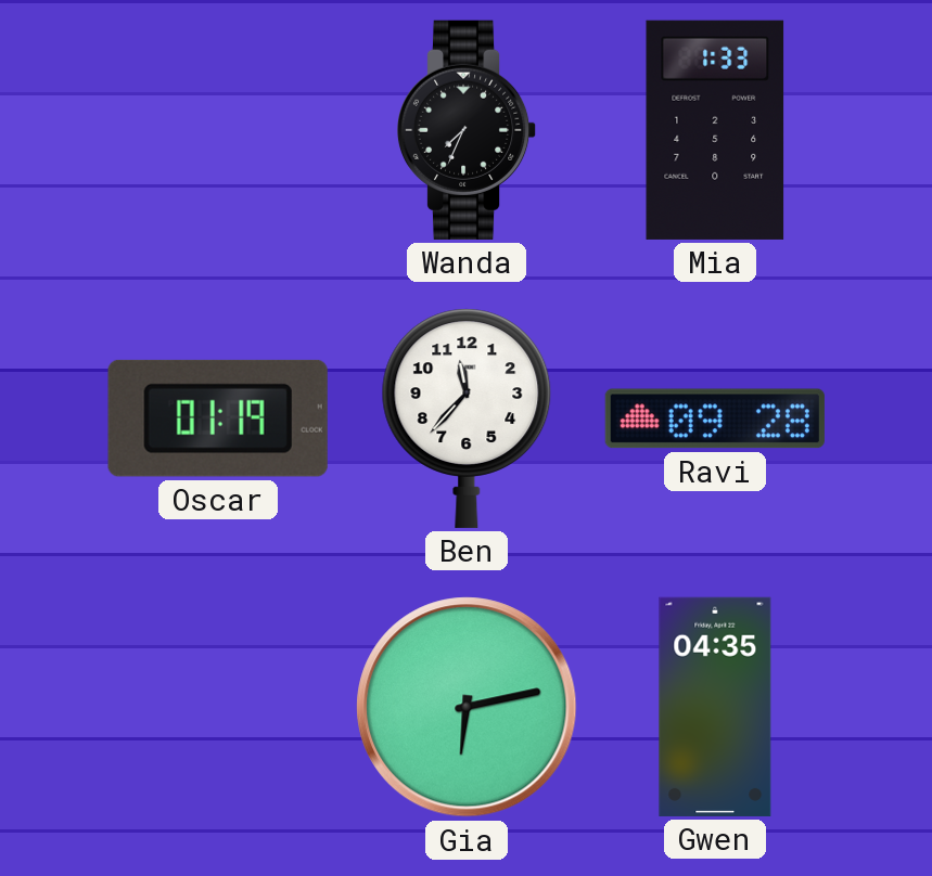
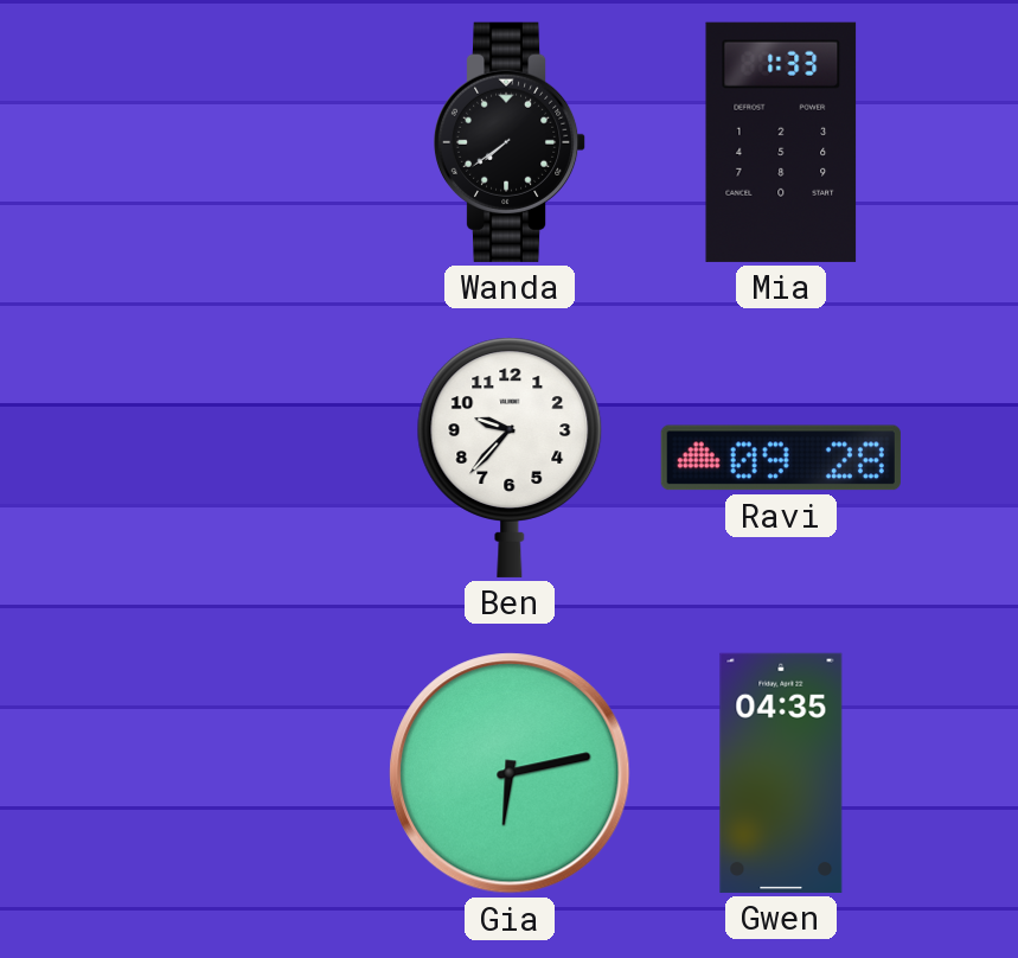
Wanda: 7:34 -> 7:39
Oscar: 01:19 -> none
Ben: 11:37 -> 9:37
